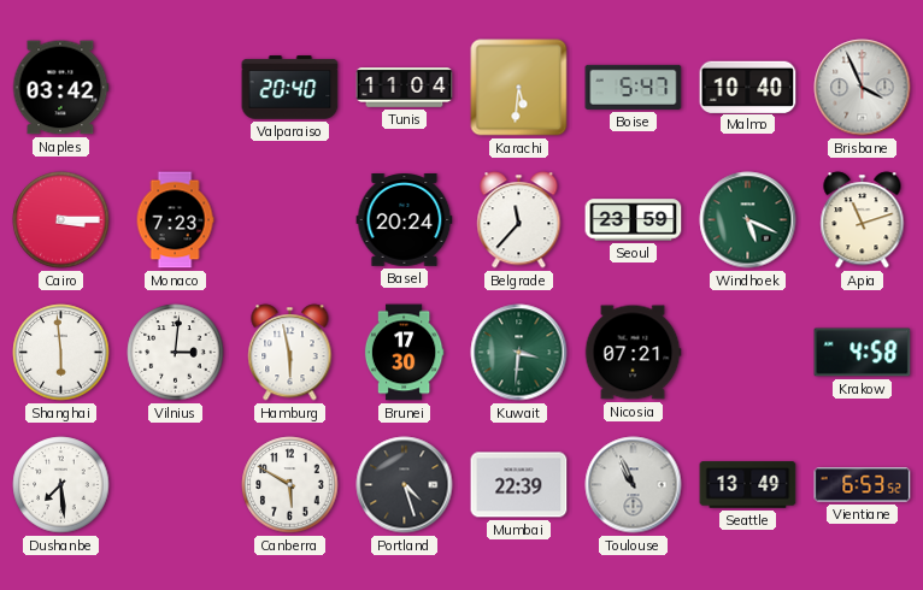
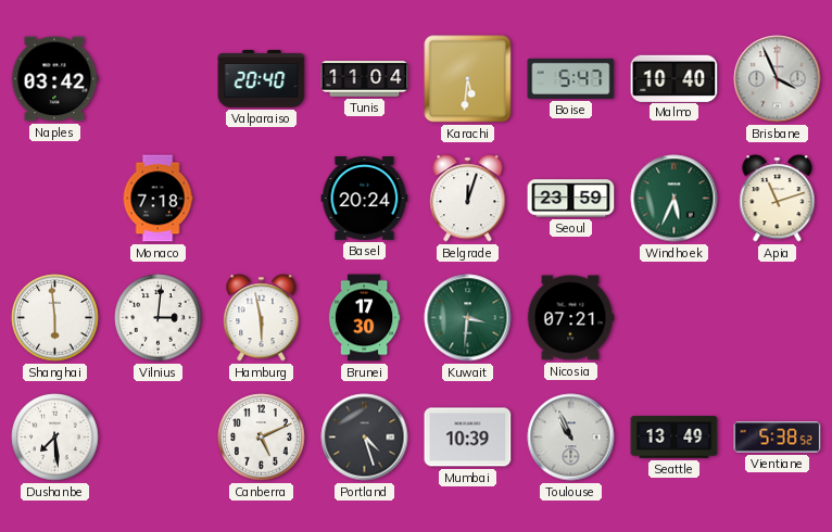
Cairo: 3:15 -> none
Monaco: 7:23 -> 7:18
Belgrade: 11:37 -> 12:03
Windhoek: 5:19 -> 5:34
Krakow: 4:58 -> none
Canberra: 5:50 -> 5:11
Mumbai: 22:39 -> 10:39
Vientiane: 6:53 -> 5:38
